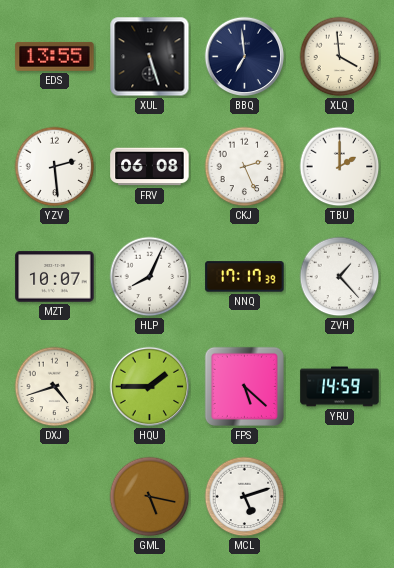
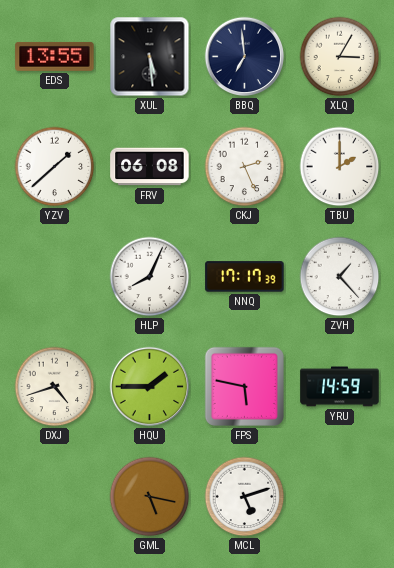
XUL: 5:27 -> 5:29
XLQ: 3:59 -> 3:05
YZV: 2:29 -> 1:38
MZT: 10:07 -> none
FPS: 5:22 -> 5:47
